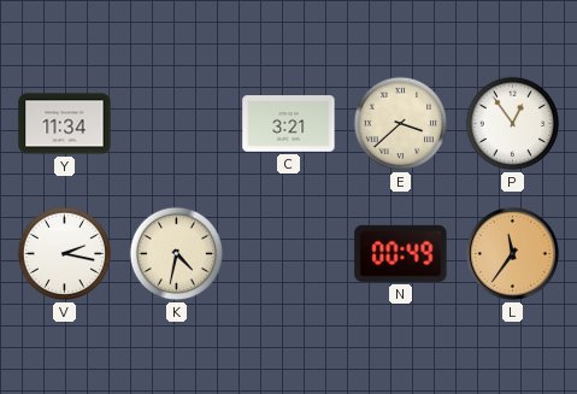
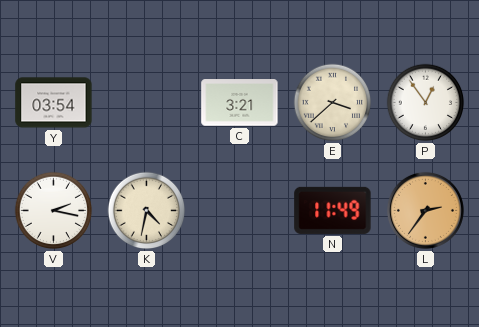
Y: 11:34 -> 03:54
N: 00:49 -> 11:49
L: 11:36 -> 2:36
